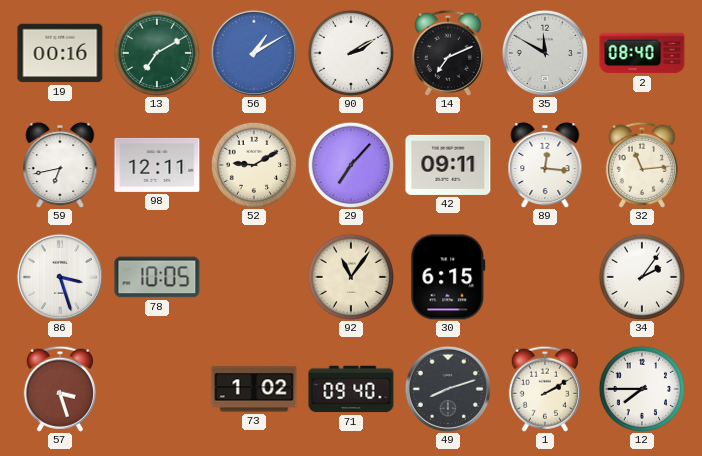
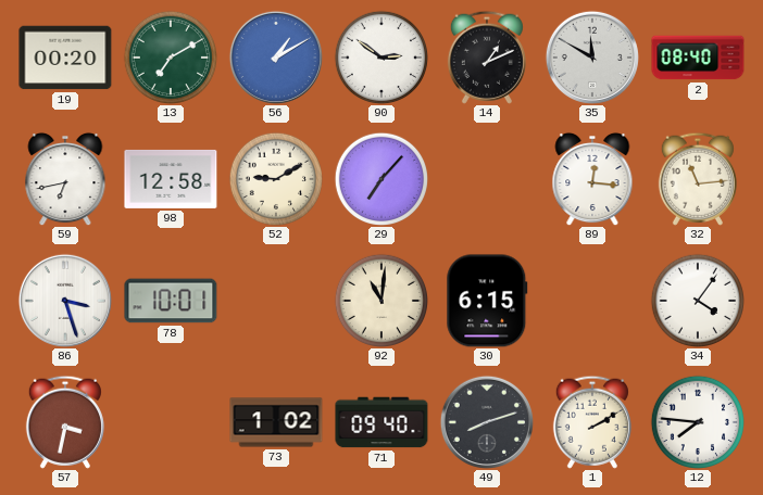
19: 00:16 -> 00:20
90: 2:10 -> 2:51
14: 7:11 -> 1:11
98: 12:11 -> 12:58
42: 09:11 -> none
78: 10:05 -> 10:01
92: 11:06 -> 11:01
34: 2:06 -> 4:06
57: 3:27 -> 3:32
12: 7:45 -> 7:46
